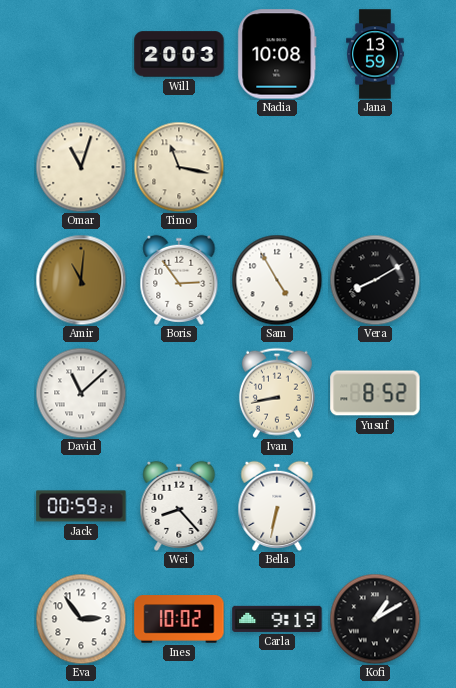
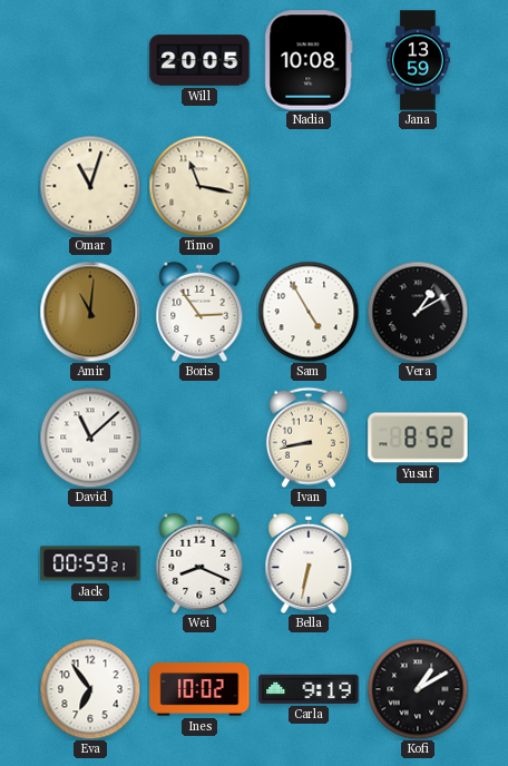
Will: 20:03 -> 20:05
Vera: 8:10 -> 1:10
Wei: 8:23 -> 8:19
Eva: 2:54 -> 6:54
